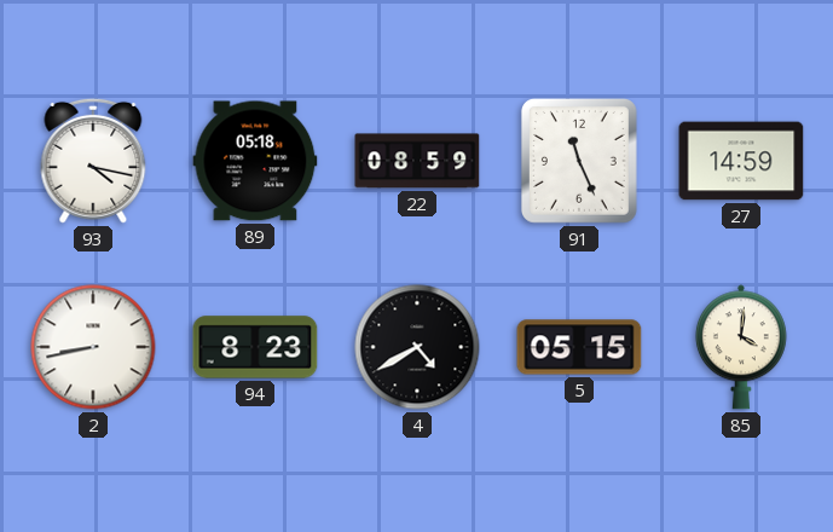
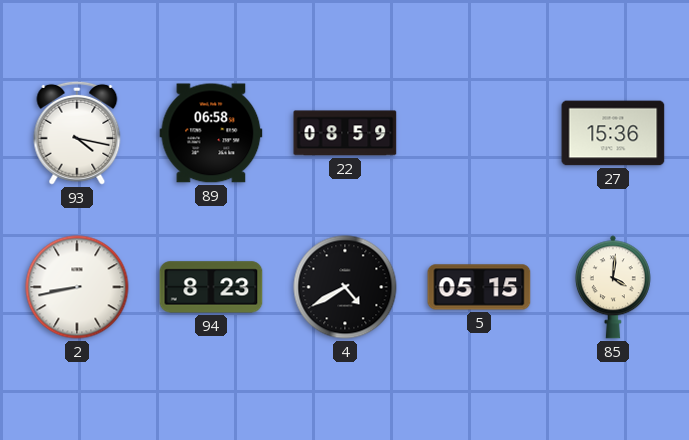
89: 05:18 -> 06:58
91: 11:26 -> none
27: 14:59 -> 15:36
